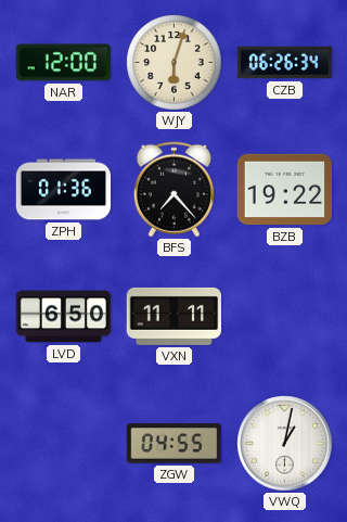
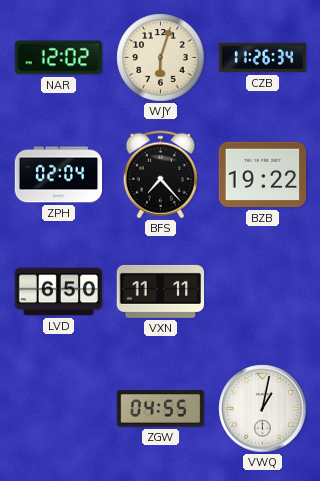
NAR: 12:00 -> 12:02
CZB: 06:26 -> 11:26
ZPH: 01:36 -> 02:04
